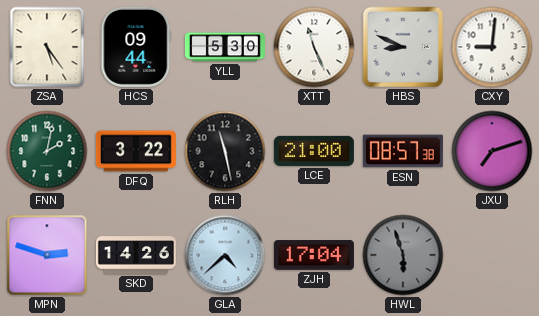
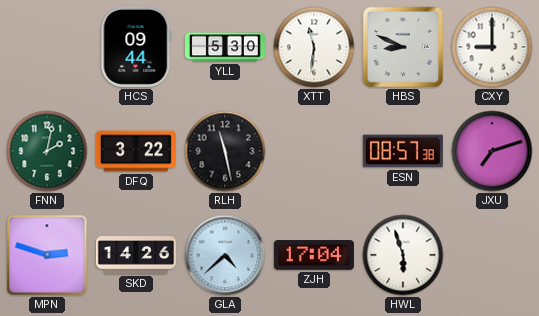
ZSA: 5:24 -> none
XTT: 11:26 -> 11:31
CXY: 9:01 -> 9:00
LCE: 21:00 -> none
HWL dial: grey -> white
